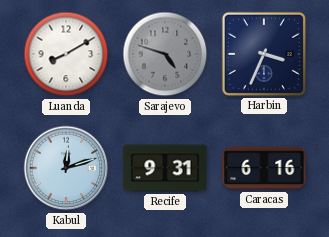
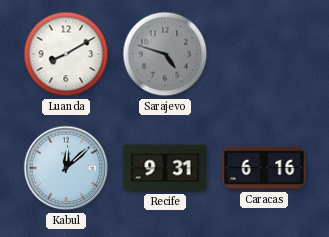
Harbin: 3:34 -> none
Kabul: 12:12 -> 12:08
